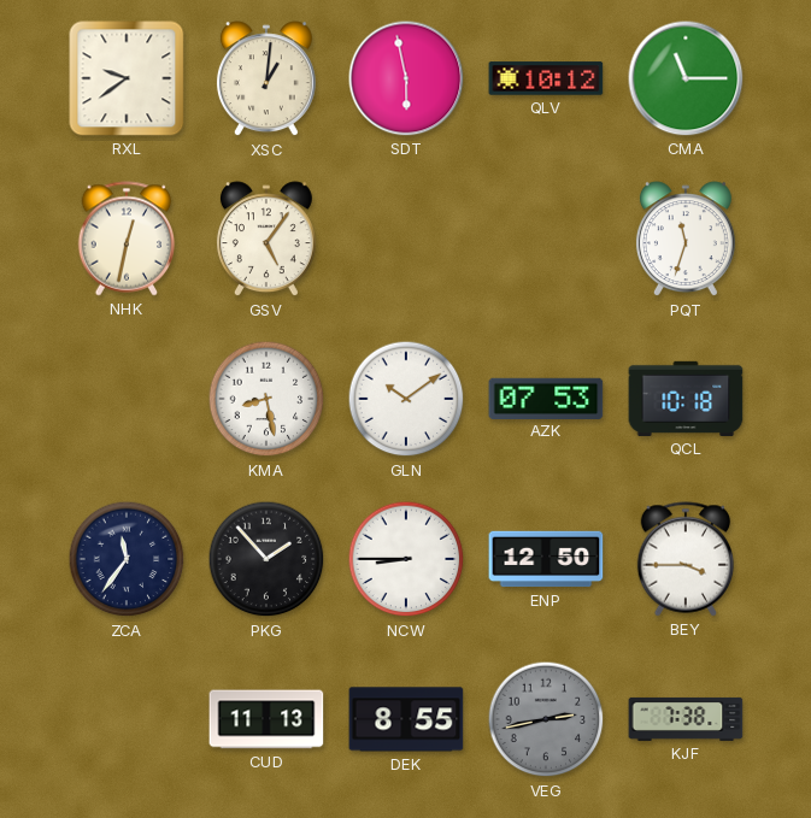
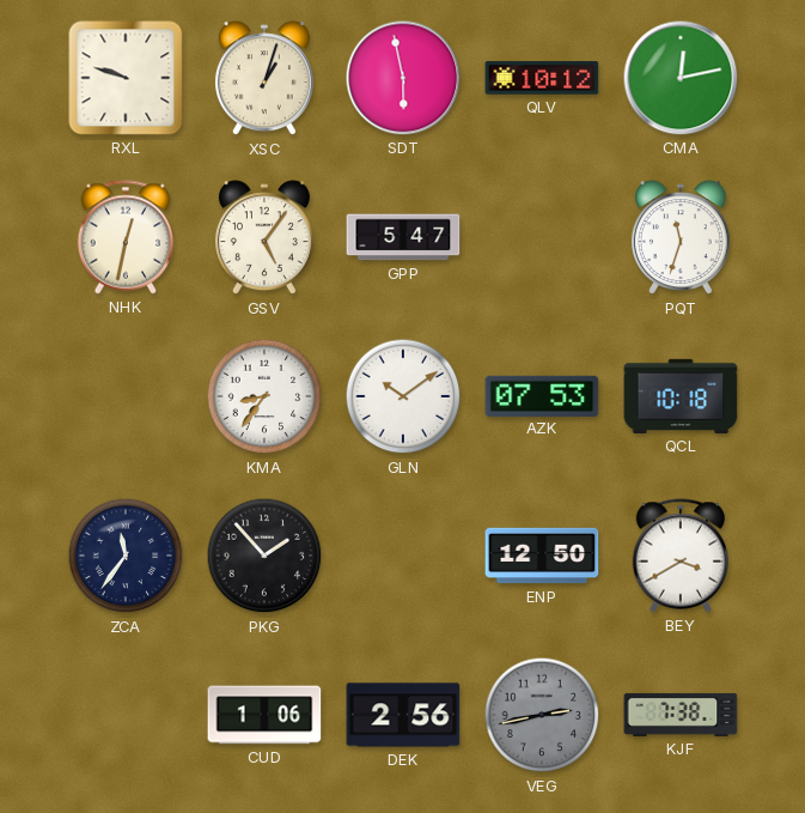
RXL: 9:39 -> 9:48
XSC: 1:01 -> 1:03
CMA: 11:15 -> 12:13
GPP: none -> 5:47
KMA: 8:28 -> 8:36
NCW: 8:45 -> none
BEY: 3:45 -> 3:40
CUD: 11:13 -> 1:06
DEK: 8:55 -> 2:56
